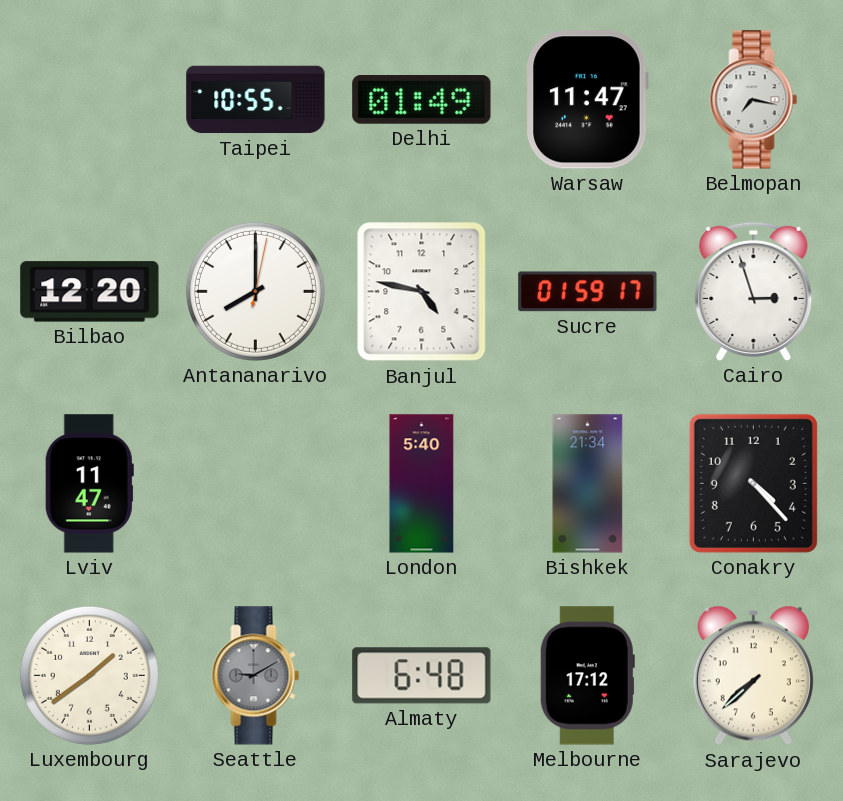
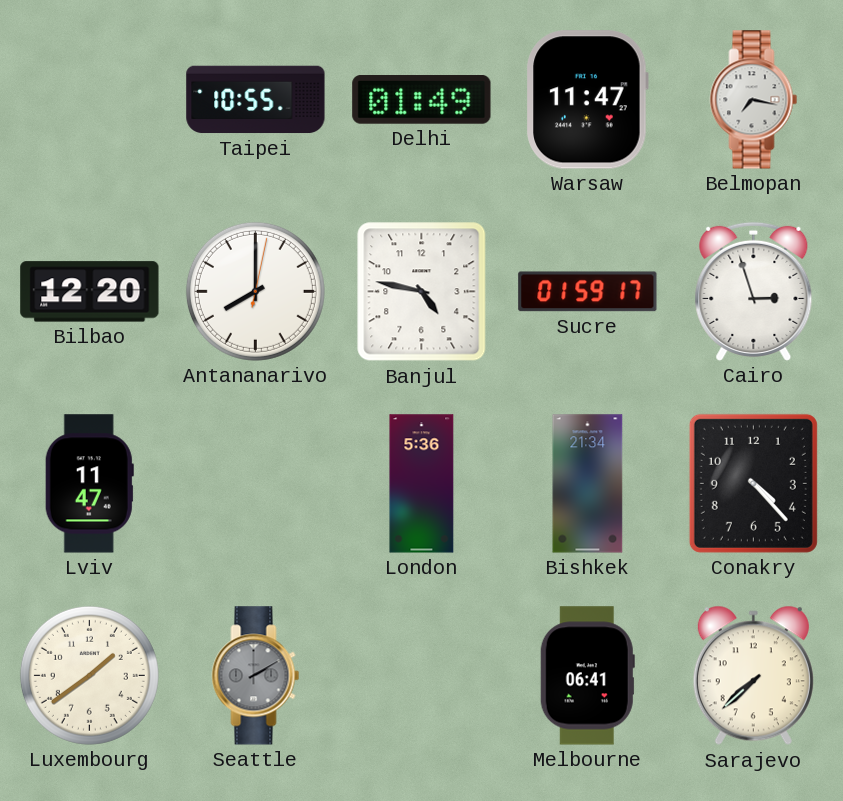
London: 5:40 -> 5:36
Seattle: 9:10 -> 2:10
Almaty: 6:48 -> none
Melbourne: 17:12 -> 06:41
